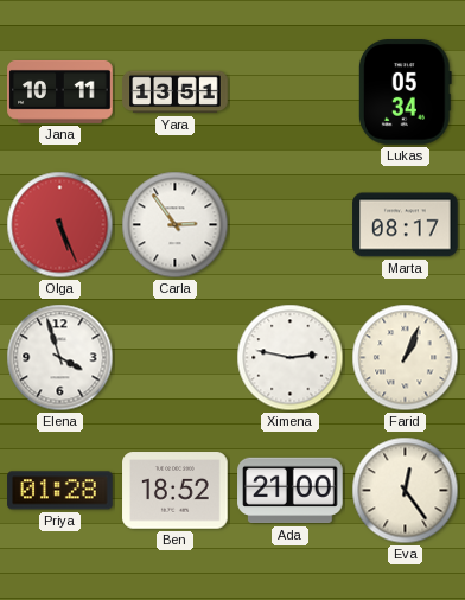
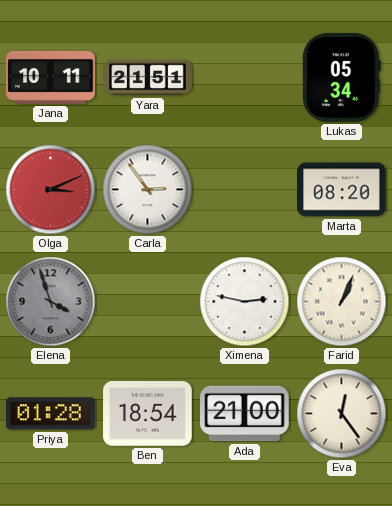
Yara: 13:51 -> 21:51
Olga: 5:26 -> 3:11
Marta: 08:17 -> 08:20
Elena dial: white -> grey
Ben: 18:52 -> 18:54
